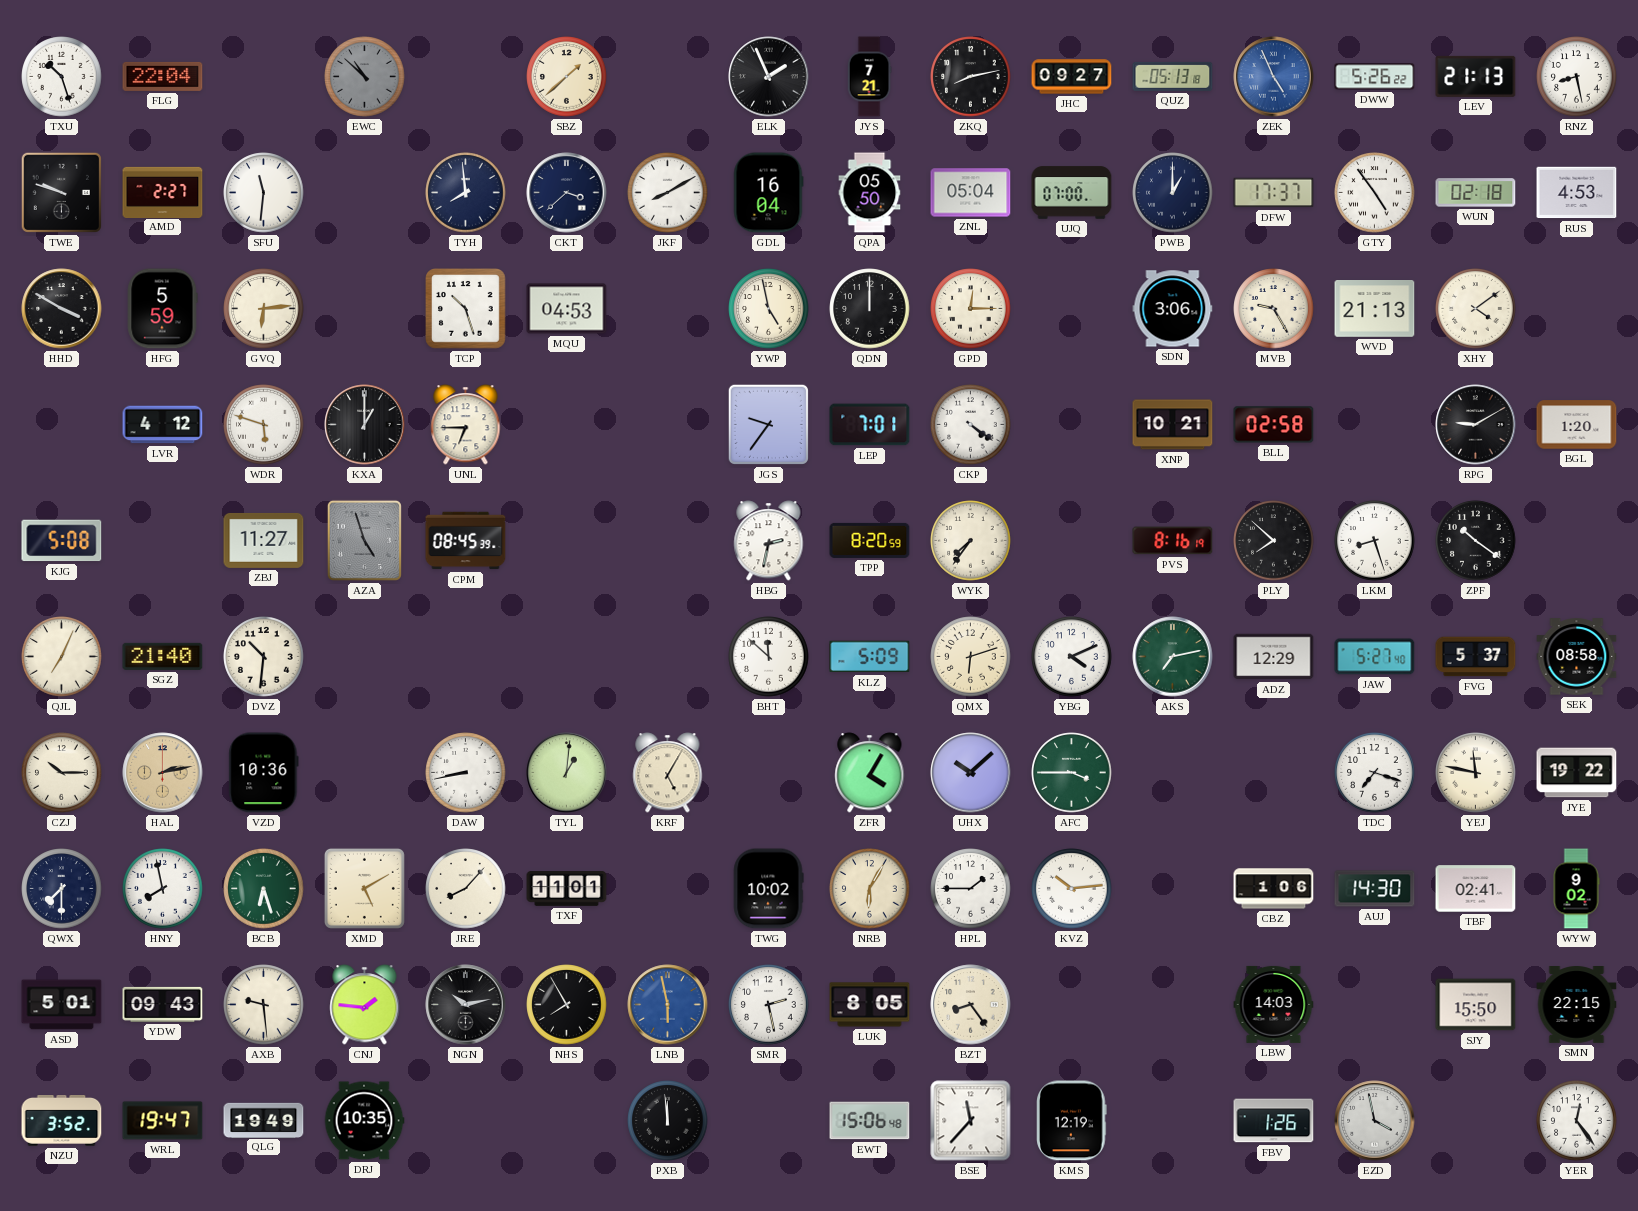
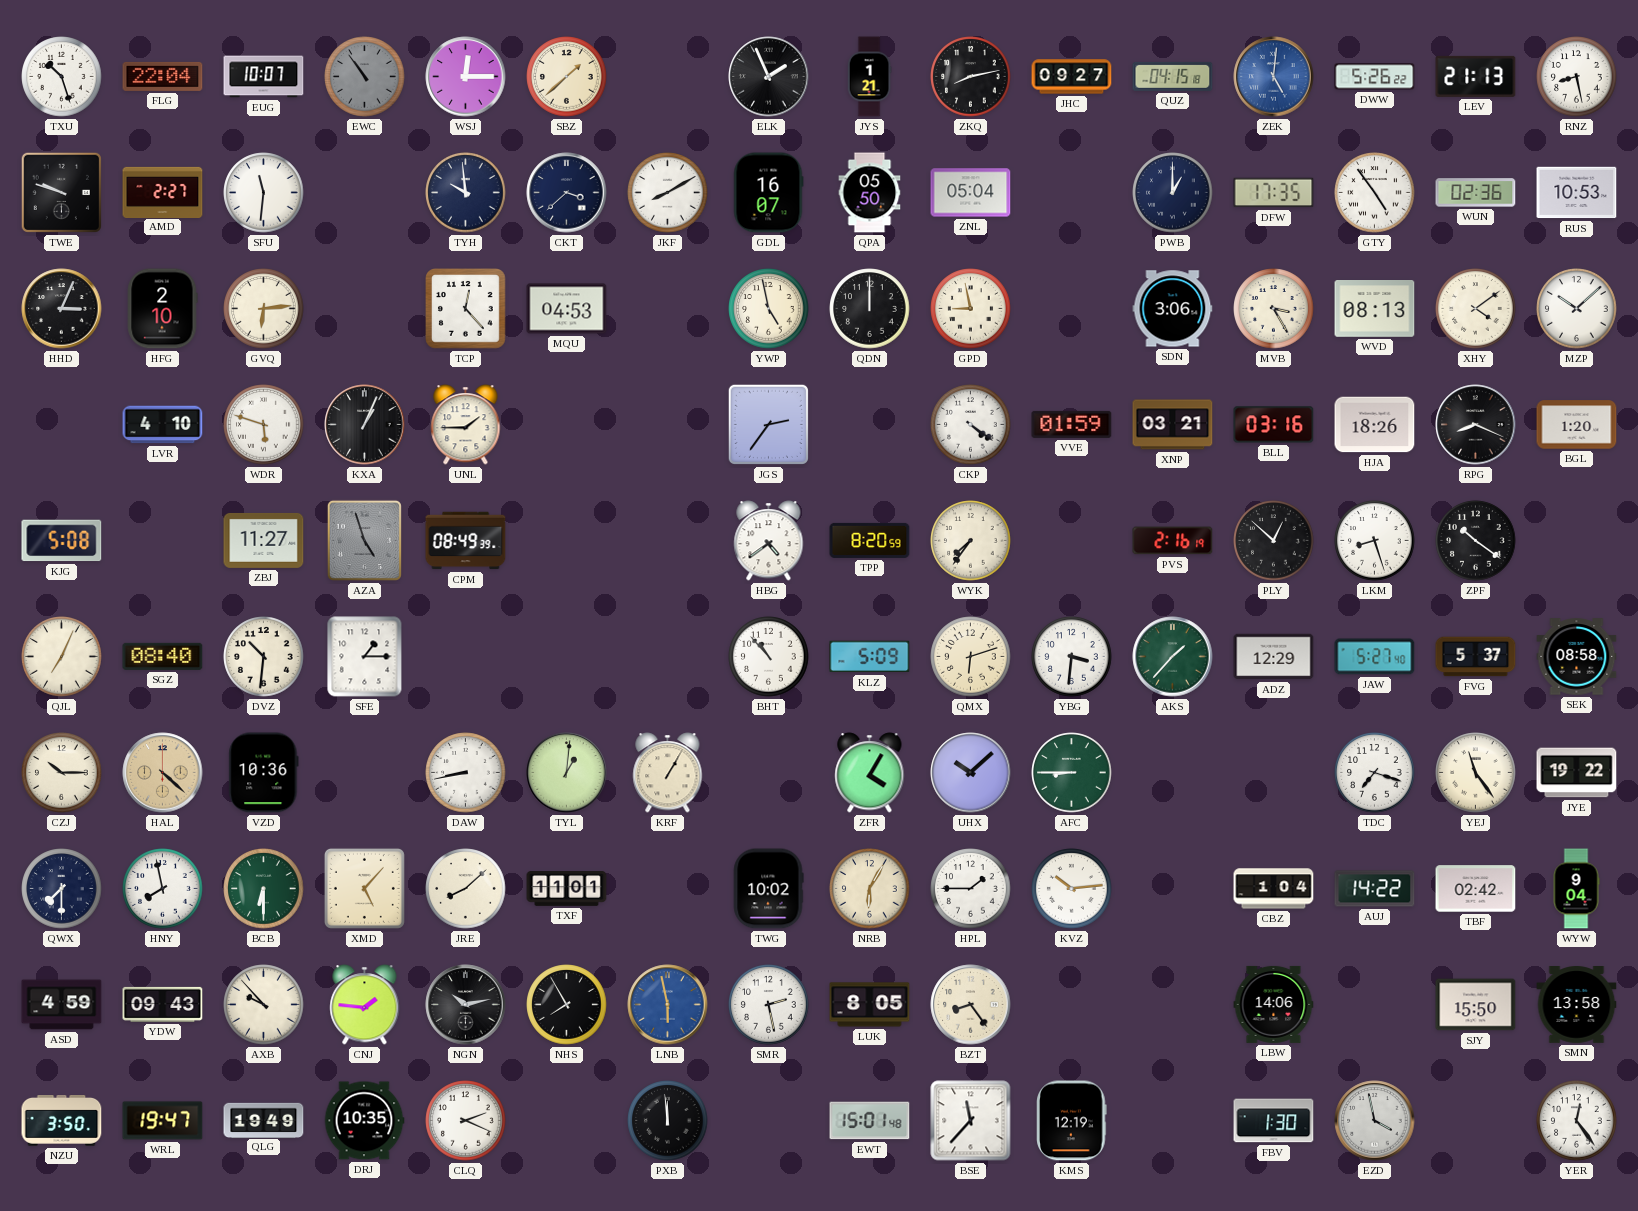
EUG: none -> 10:07
EWC: 10:52 -> 10:54
WSJ: none -> 12:15
JYS: 7:21 -> 1:21
QUZ: 05:13 -> 04:15
ZEK: 4:56 -> 5:01
TYH: 7:59 -> 9:59
GDL: 16:04 -> 16:07
UJQ: 07:00 -> none
DFW: 17:37 -> 17:35
WUN: 02:18 -> 02:36
RUS: 4:53 -> 10:53
HHD: 3:50 -> 3:04
HFG: 5:59 -> 2:10
TCP: 10:27 -> 12:23
GPD: 12:15 -> 8:58
MVB: 9:25 -> 3:25
WVD: 21:13 -> 08:13
MZP: none -> 10:08
LVR: 4:12 -> 4:10
KXA: 1:00 -> 1:04
UNL: 6:45 -> 1:45
JGS: 9:36 -> 2:36
LEP: 7:01 -> none
VVE: none -> 01:59
XNP: 10:21 -> 03:21
BLL: 02:58 -> 03:16
HJA: none -> 18:26
RPG: 9:10 -> 8:19
CPM: 08:45 -> 08:49
HBG: 2:32 -> 4:39
PVS: 8:16 -> 2:16
PLY: 7:52 -> 12:52
SGZ: 21:40 -> 08:40
SFE: none -> 1:15
BHT: 11:52 -> 10:53
YBG: 4:11 -> 3:31
AKS: 7:13 -> 1:37
HAL: 2:13 -> 4:22
KRF: 5:05 -> 1:05
AFC: 3:45 -> 8:45
YEJ: 11:47 -> 11:24
BCB: 6:27 -> 6:30
XMD: 5:10 -> 5:07
JRE: 8:07 -> 8:08
CBZ: 1:06 -> 1:04
AUJ: 14:30 -> 14:22
TBF: 02:41 -> 02:42
WYW: 9:02 -> 9:04
ASD: 5:01 -> 4:59
AXB: 9:29 -> 9:53
LBW: 14:03 -> 14:06
SMN: 22:15 -> 13:58
NZU: 3:52 -> 3:50
CLQ: none -> 2:19
EWT: 15:06 -> 15:01
FBV: 1:26 -> 1:30
